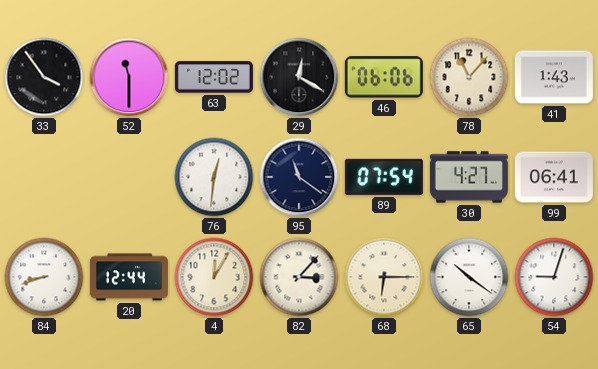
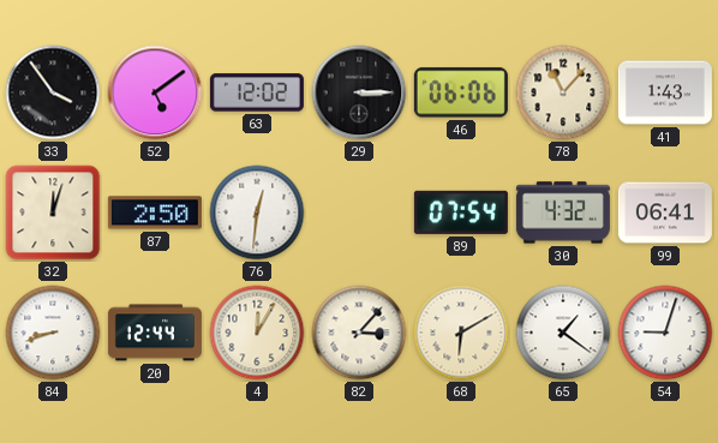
52: 11:30 -> 5:09
29: 12:20 -> 3:15
32: none -> 12:03
87: none -> 2:50
95: 11:21 -> none
30: 4:27 -> 4:32
68: 6:15 -> 6:10
65: 10:21 -> 1:21
